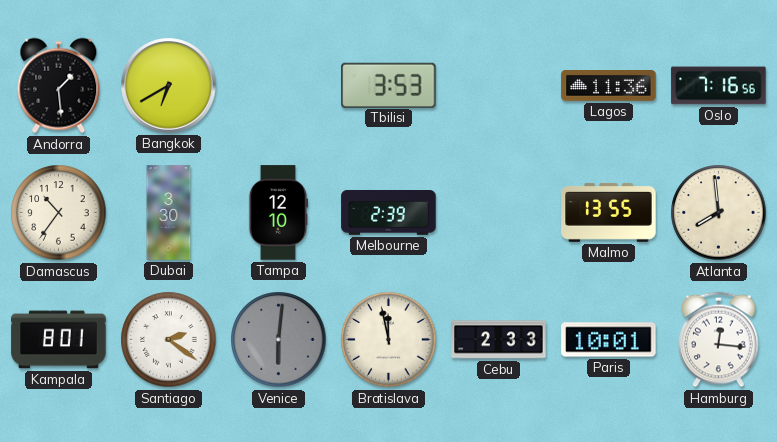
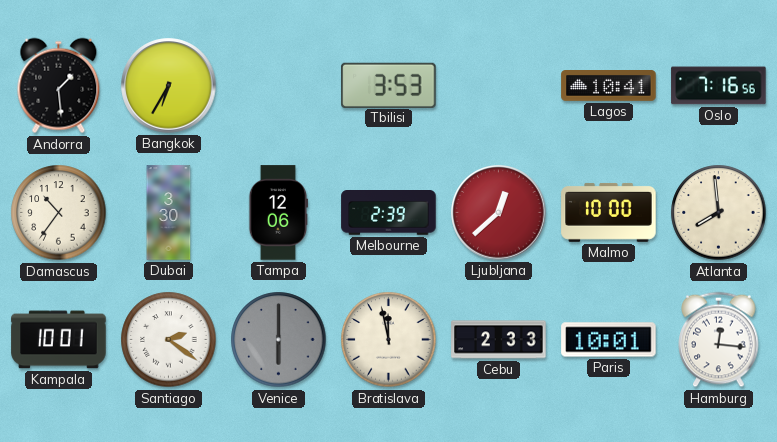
Bangkok: 6:40 -> 6:35
Lagos: 11:36 -> 10:41
Tampa: 12:10 -> 12:06
Ljubljana: none -> 12:38
Malmo: 13:55 -> 10:00
Kampala: 8:01 -> 10:01
Venice: 6:01 -> 6:00
